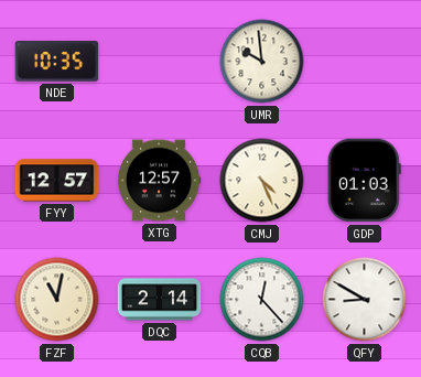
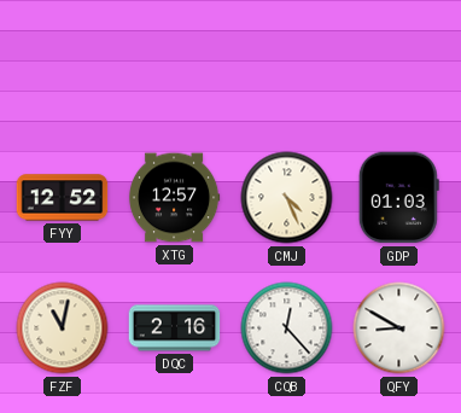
NDE: 10:35 -> none
UMR: 9:59 -> none
FYY: 12:57 -> 12:52
DQC: 2:14 -> 2:16
